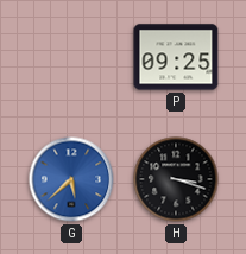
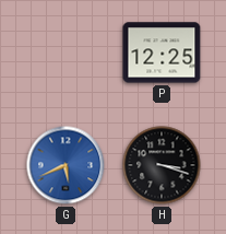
P: 09:25 -> 12:25
G: 5:38 -> 5:41
